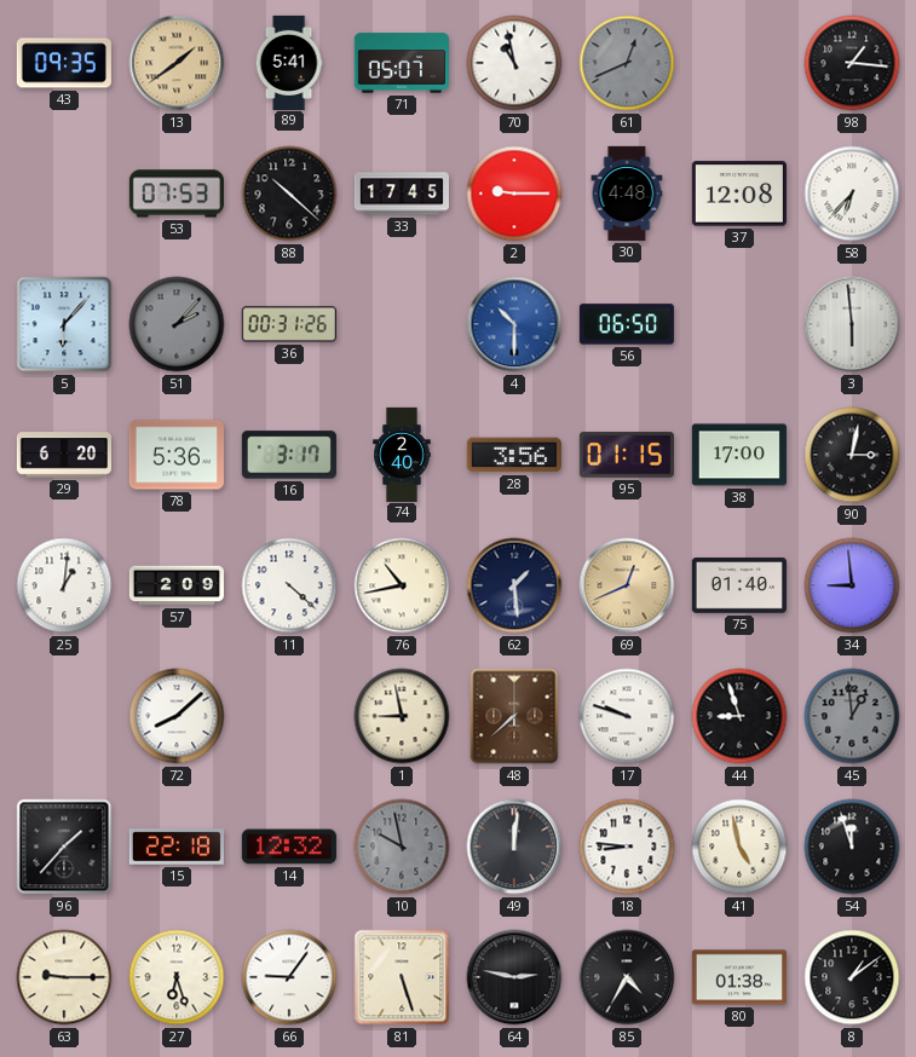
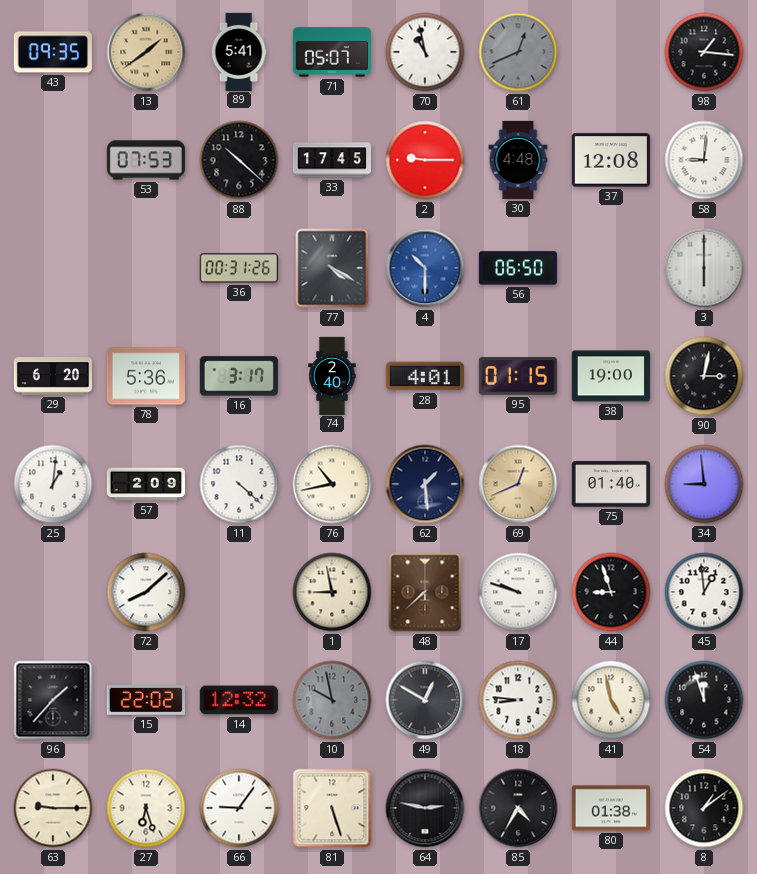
58: 6:37 -> 9:01
5: 6:07 -> none
51: 2:07 -> none
77: none -> 4:20
3: 5:59 -> 6:00
28: 3:56 -> 4:01
38: 17:00 -> 19:00
45 dial: grey -> white
15: 22:18 -> 22:02
49: 12:01 -> 12:50
